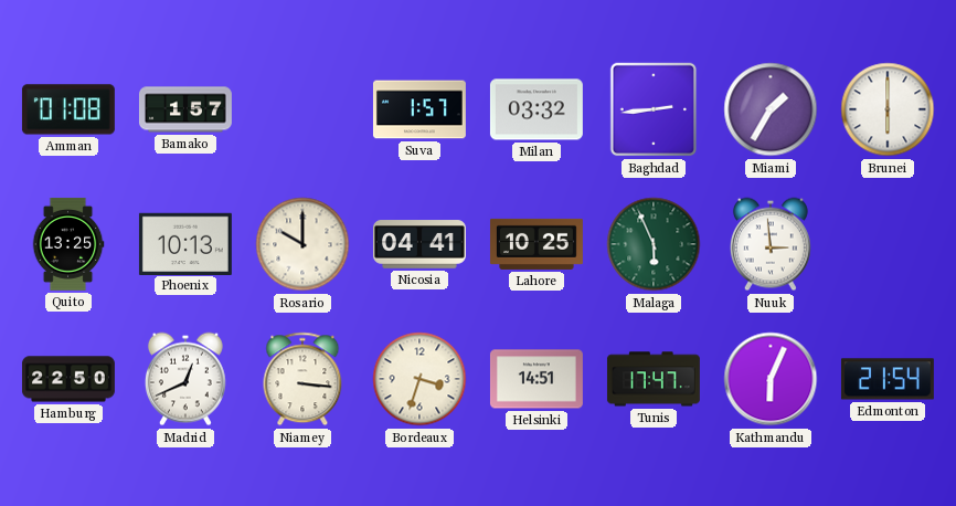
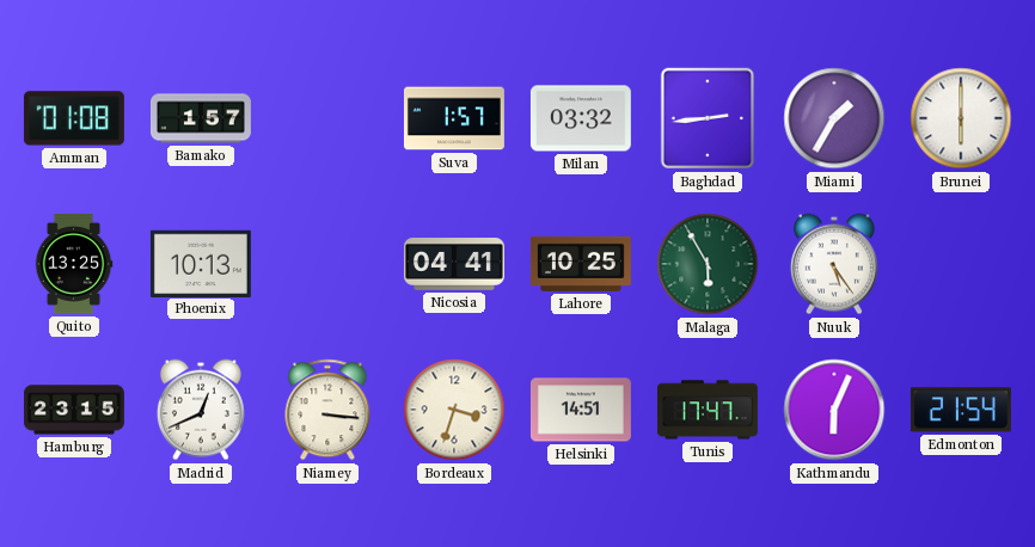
Rosario: 10:00 -> none
Malaga: 5:56 -> 5:55
Nuuk: 2:59 -> 5:24
Hamburg: 22:50 -> 23:15
